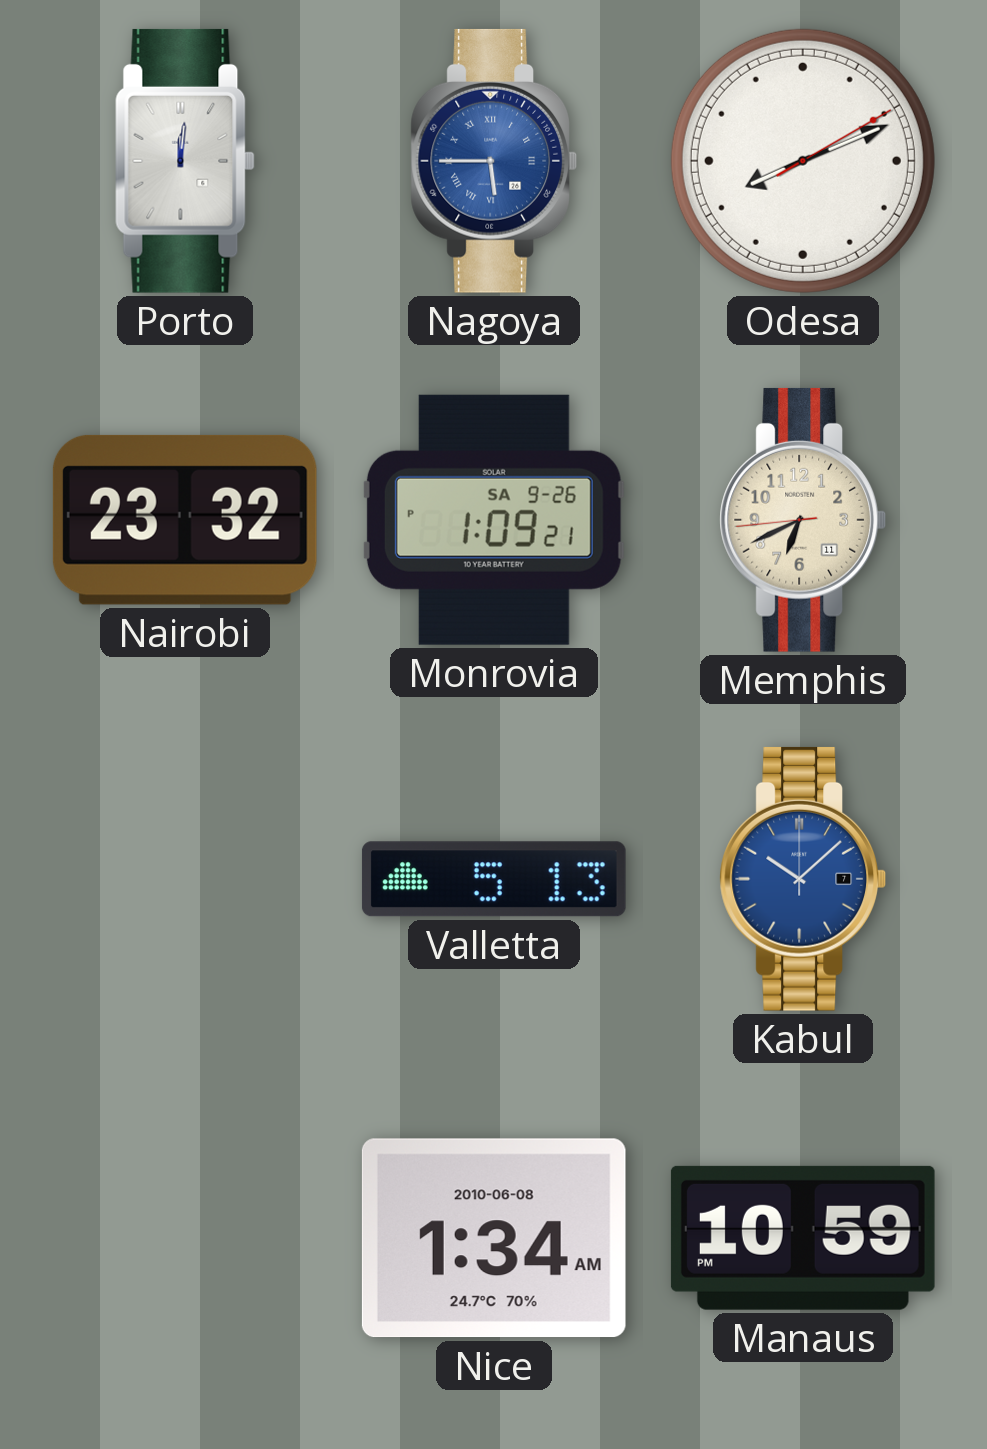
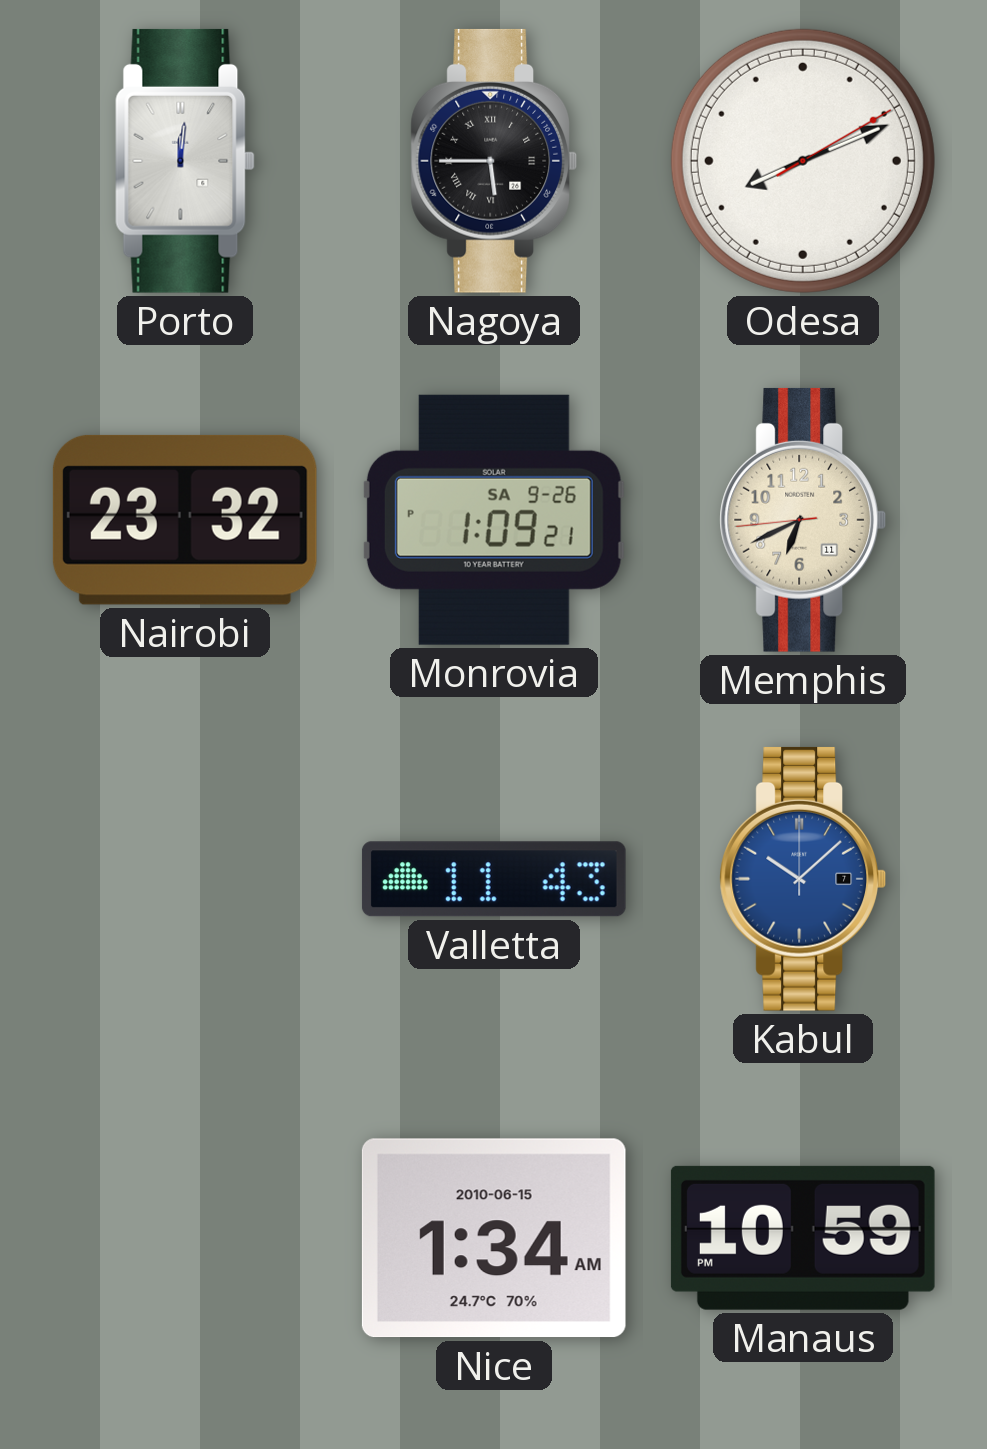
Nagoya dial: blue -> black
Valletta: 5:13 -> 11:43
Nice date: 2010-06-08 -> 2010-06-15
